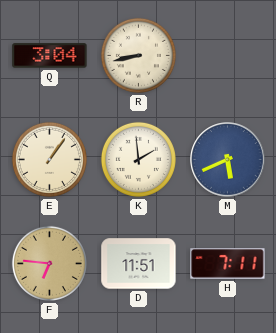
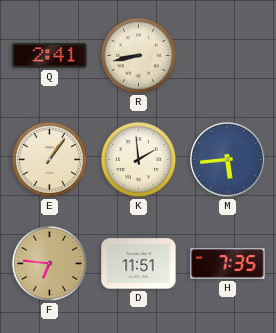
Q: 3:04 -> 2:41
M: 5:41 -> 5:44
H: 7:11 -> 7:35
